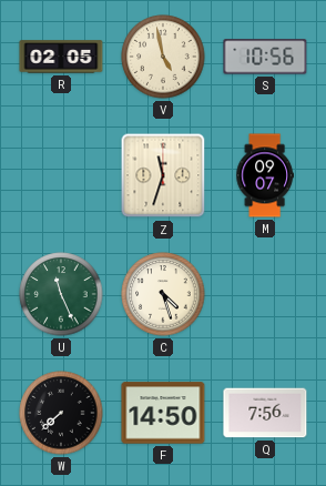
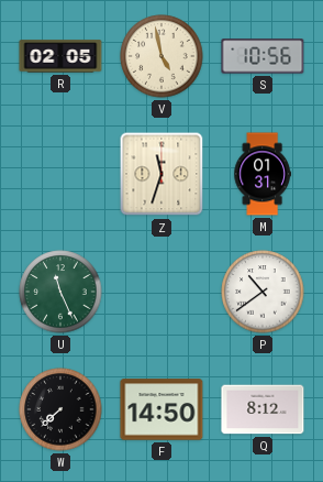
M: 09:07 -> 01:31
C: 4:27 -> none
P: none -> 10:39
Q: 7:56 -> 8:12
